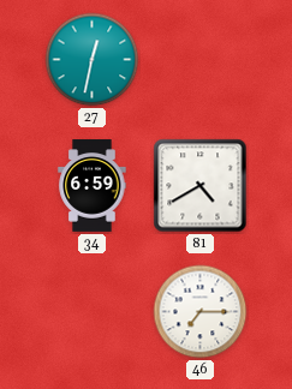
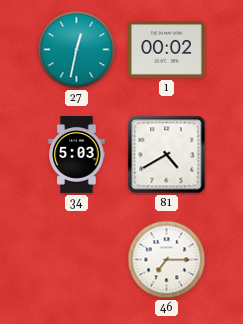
1: none -> 00:02
34: 6:59 -> 5:03
